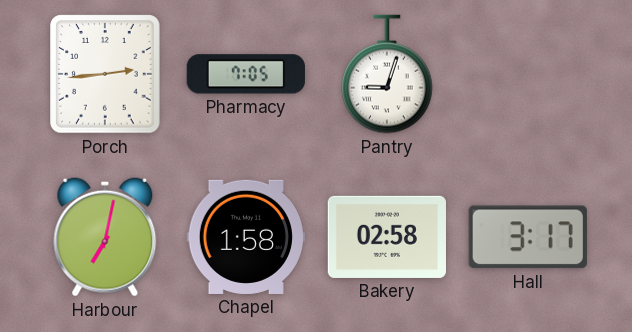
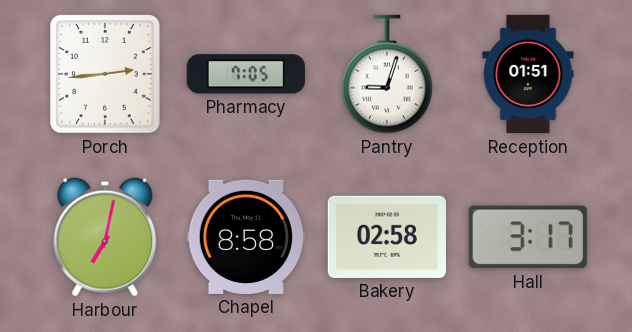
Reception: none -> 01:51
Chapel: 1:58 -> 8:58
